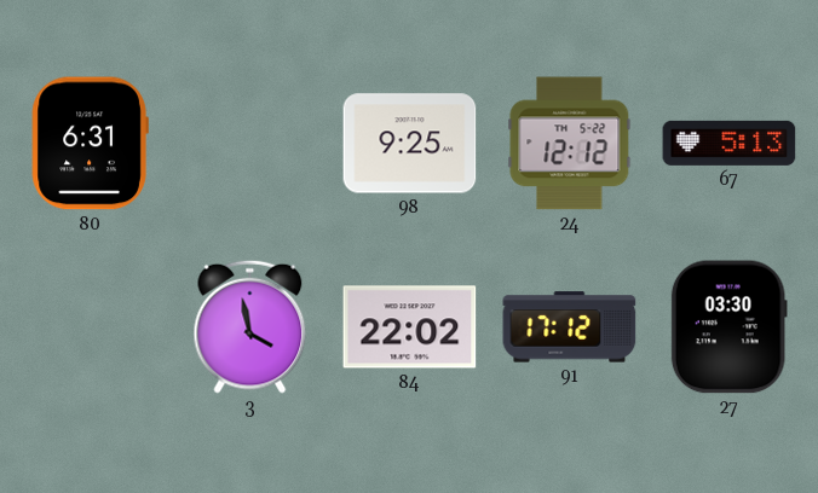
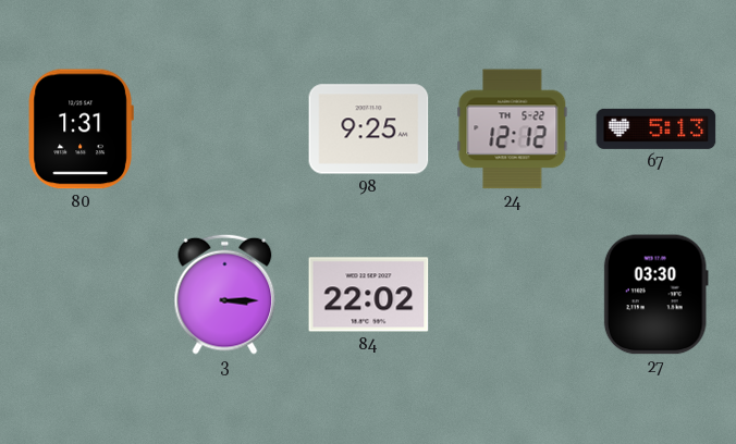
80: 6:31 -> 1:31
3: 3:58 -> 3:15
91: 17:12 -> none
